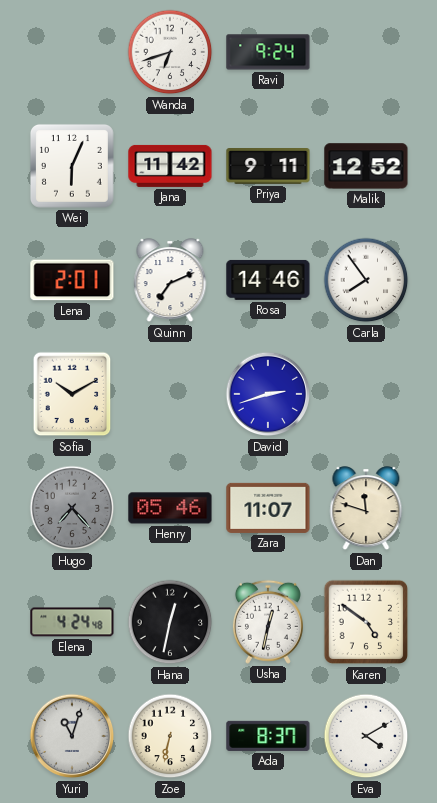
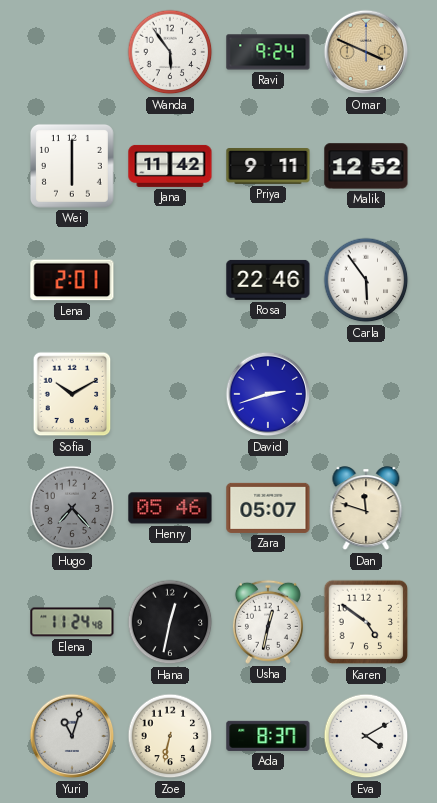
Wanda: 6:42 -> 5:54
Omar: none -> 3:49
Wei: 6:04 -> 6:00
Quinn: 7:11 -> none
Rosa: 14:46 -> 22:46
Carla: 7:54 -> 5:54
Zara: 11:07 -> 05:07
Elena: 4:24 -> 11:24
